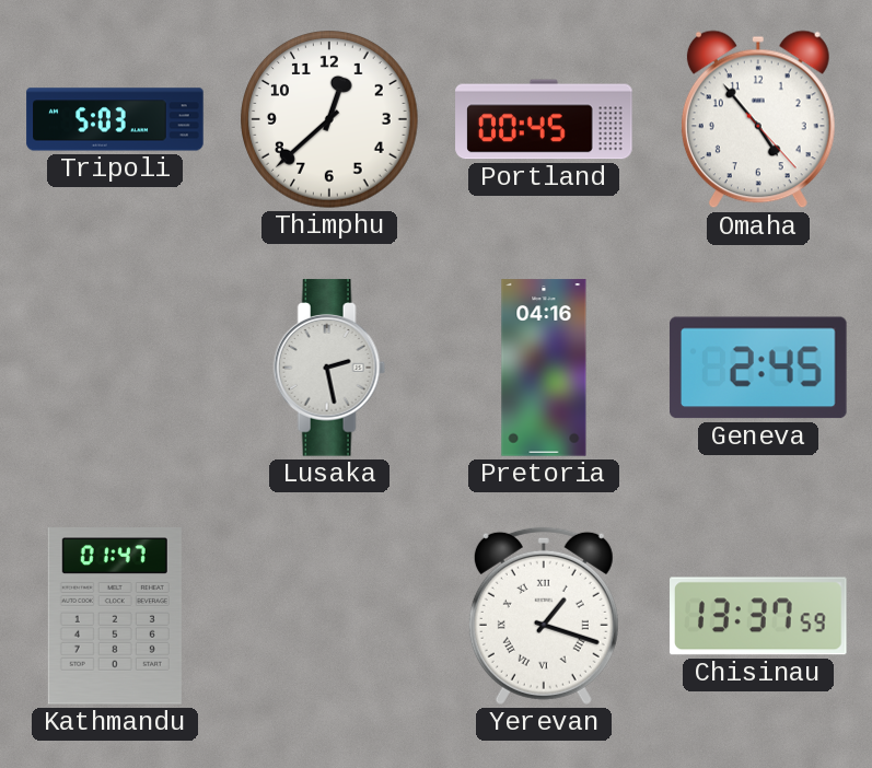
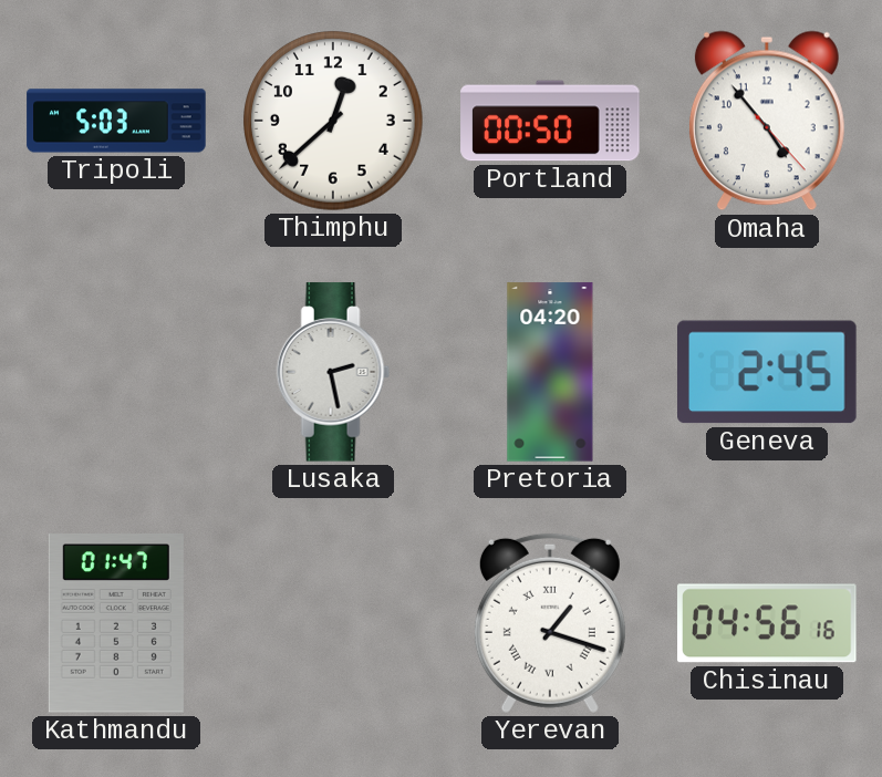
Portland: 00:45 -> 00:50
Pretoria: 04:16 -> 04:20
Chisinau: 13:37 -> 04:56
